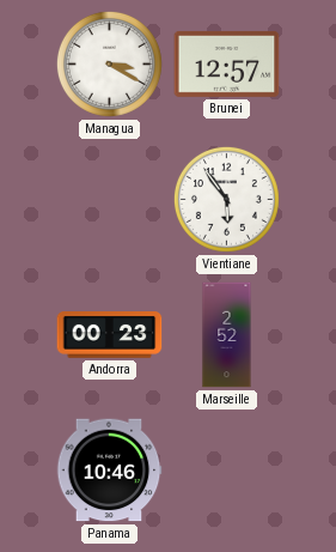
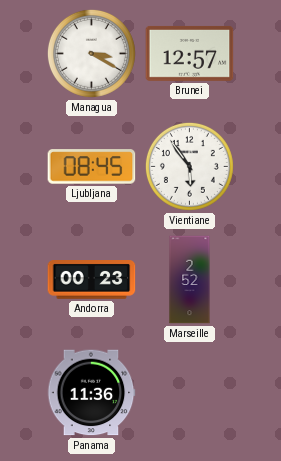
Ljubljana: none -> 08:45
Panama: 10:46 -> 11:36
